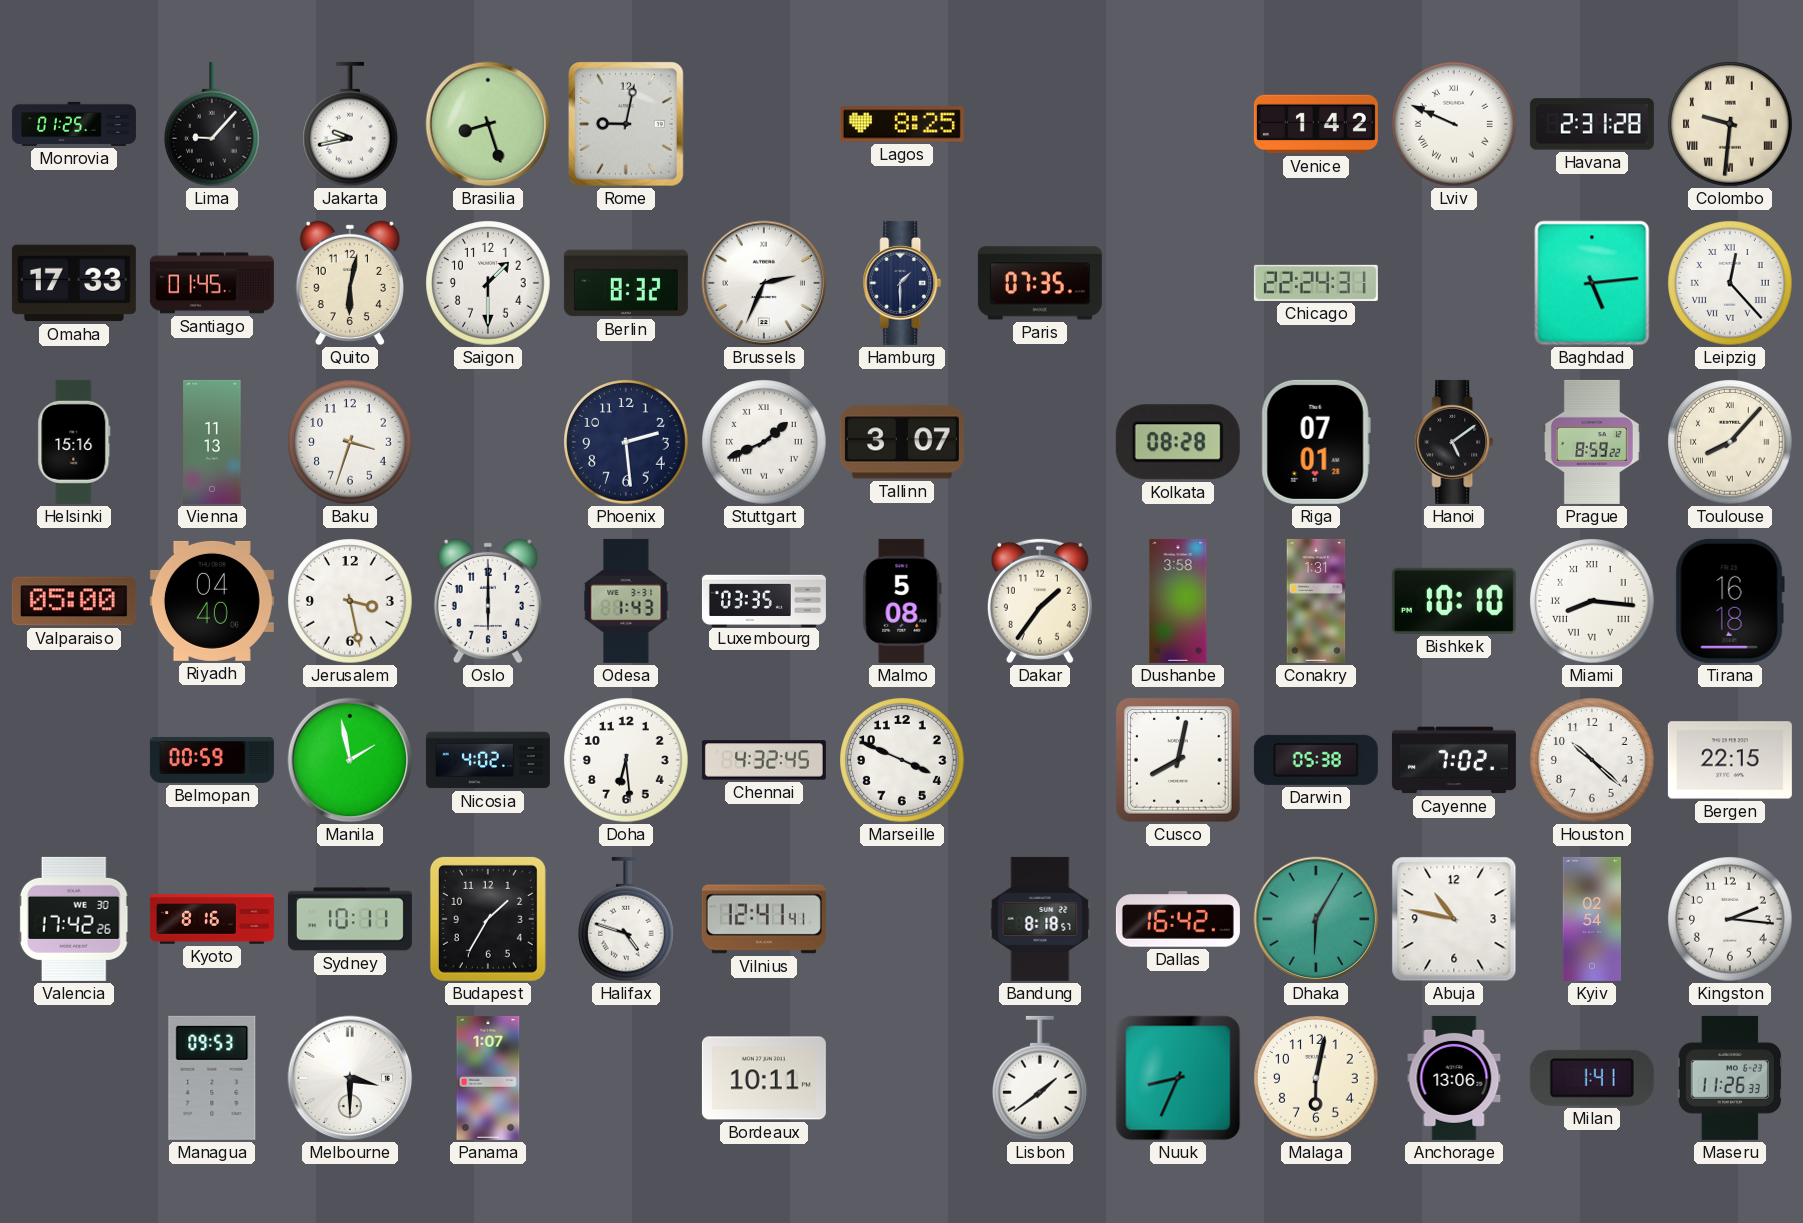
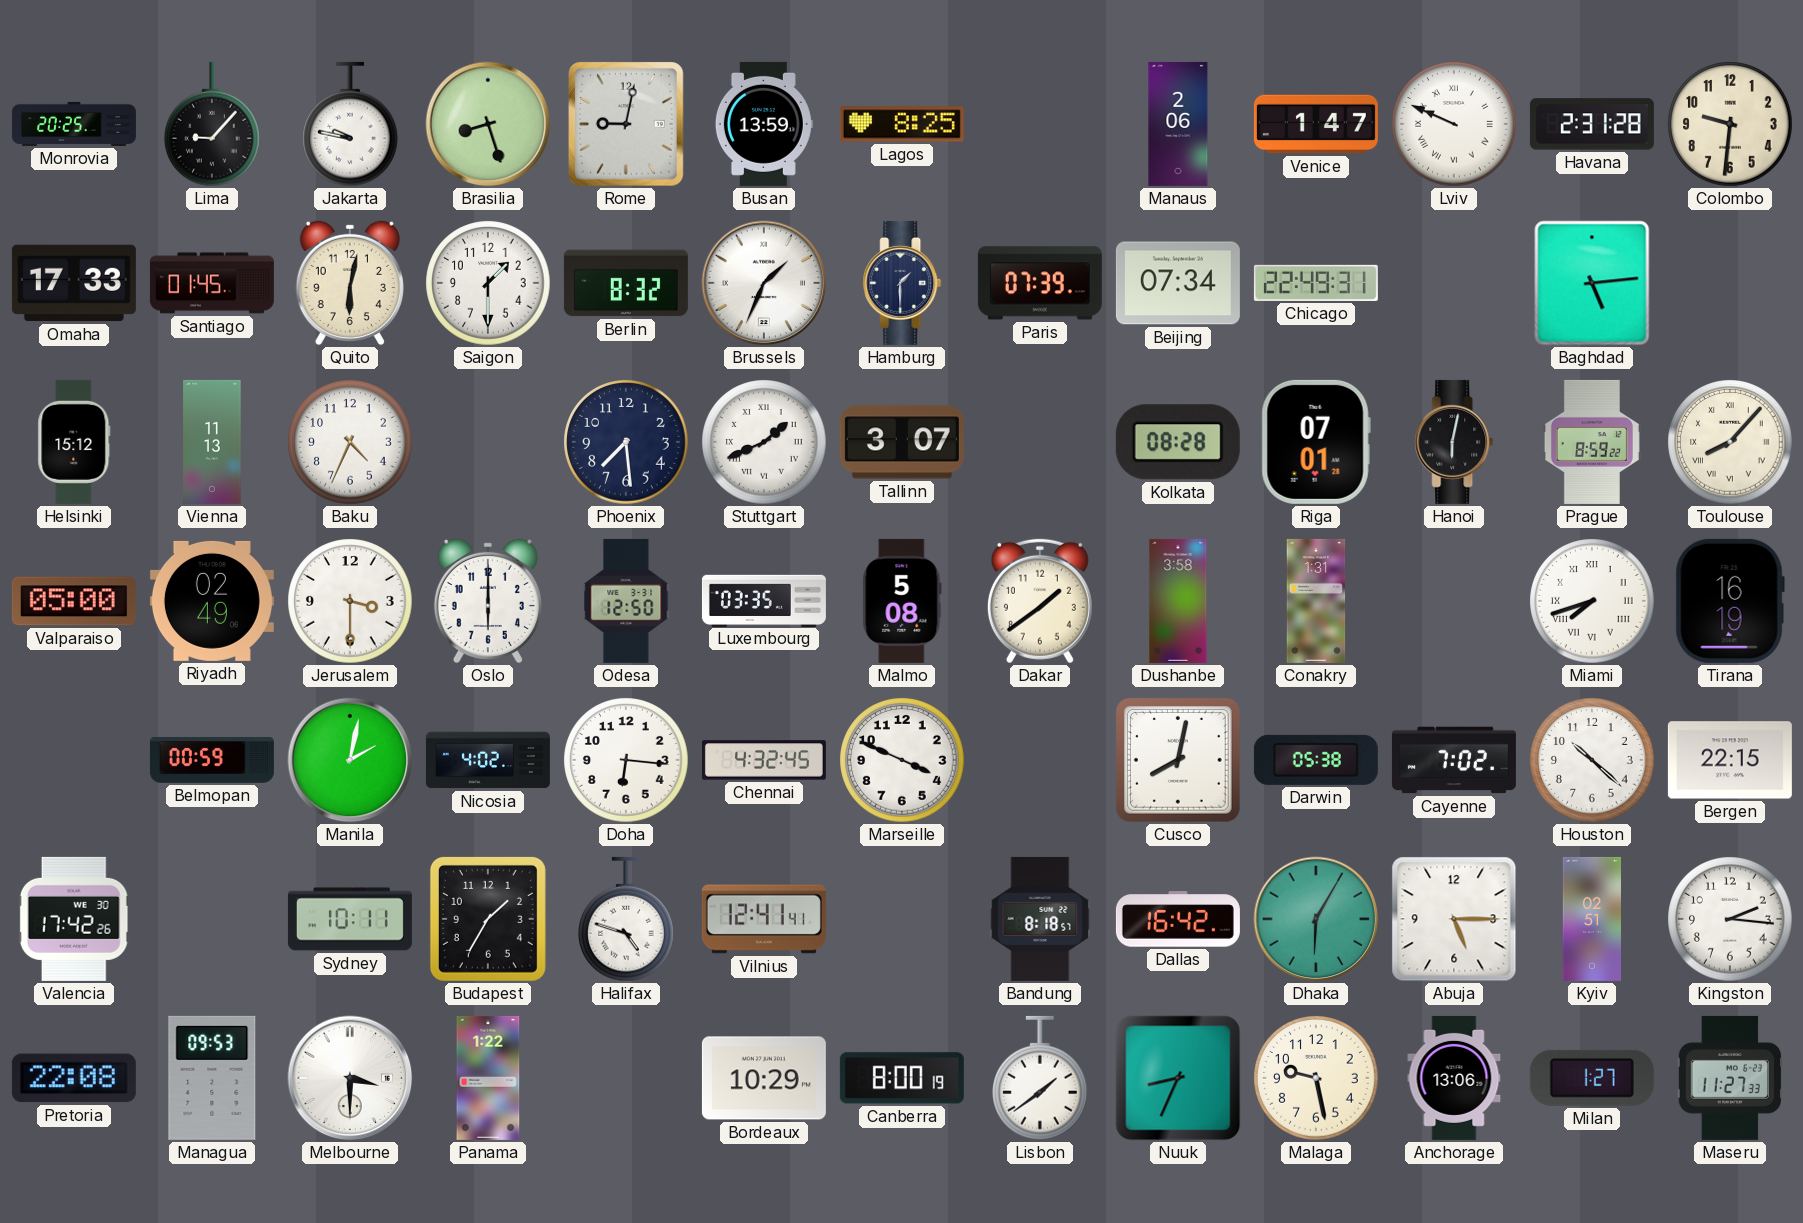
Monrovia: 01:25 -> 20:25
Jakarta: 9:43 -> 9:47
Busan: none -> 13:59
Manaus: none -> 2:06
Venice: 1:42 -> 1:47
Colombo numerals: Roman -> Arabic
Brussels: 2:34 -> 1:34
Paris: 07:35 -> 07:39
Beijing: none -> 07:34
Chicago: 22:24 -> 22:49
Leipzig: 12:23 -> none
Helsinki: 15:16 -> 15:12
Baku: 3:33 -> 4:34
Phoenix: 2:29 -> 7:29
Hanoi: 5:09 -> 6:02
Riyadh: 04:40 -> 02:49
Jerusalem: 3:28 -> 3:30
Odesa: 1:43 -> 12:50
Dakar: 1:36 -> 1:39
Bishkek: 10:10 -> none
Miami: 8:16 -> 7:42
Tirana: 16:18 -> 16:19
Manila: 1:58 -> 2:02
Doha: 6:29 -> 6:16
Kyoto: 8:16 -> none
Abuja: 10:47 -> 5:15
Kyiv: 02:54 -> 02:51
Pretoria: none -> 22:08
Panama: 1:07 -> 1:22
Bordeaux: 10:11 -> 10:29
Canberra: none -> 8:00
Malaga: 6:02 -> 9:28
Milan: 1:41 -> 1:27
Maseru: 11:26 -> 11:27
